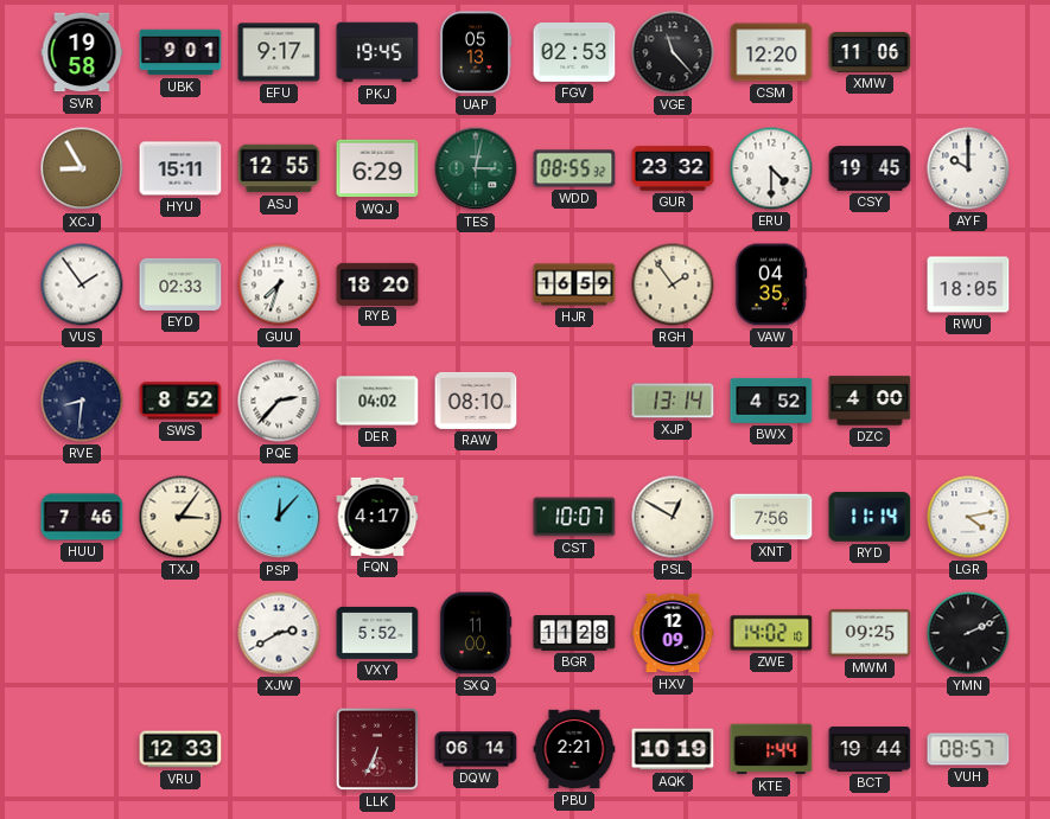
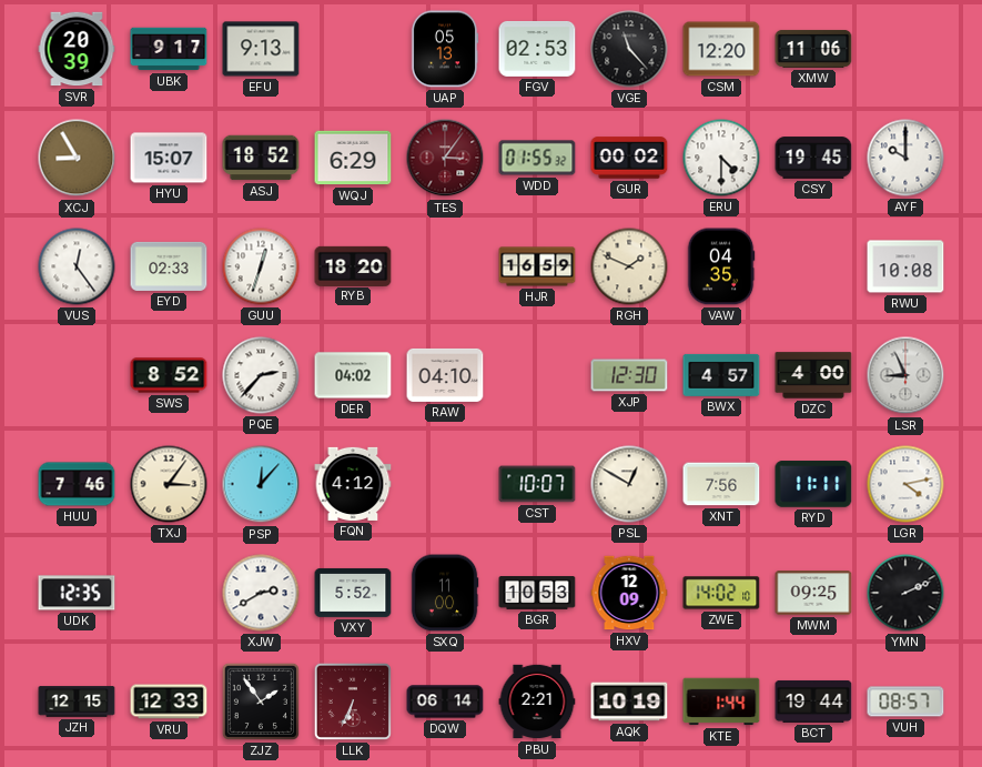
SVR: 19:58 -> 20:39
UBK: 9:01 -> 9:17
EFU: 9:17 -> 9:13
PKJ: 19:45 -> none
HYU: 15:11 -> 15:07
ASJ: 12:55 -> 18:52
TES: 3:02 -> 3:06
TES dial: green -> burgundy
WDD: 08:55 -> 01:55
GUR: 23:32 -> 00:02
VUS: 1:54 -> 12:24
GUU: 7:33 -> 12:33
RGH: 1:54 -> 1:49
RWU: 18:05 -> 10:08
RVE: 8:31 -> none
RAW: 08:10 -> 04:10
XJP: 13:14 -> 12:30
BWX: 4:52 -> 4:57
LSR: none -> 8:56
FQN: 4:17 -> 4:12
RYD: 11:14 -> 11:11
UDK: none -> 12:35
BGR: 11:28 -> 10:53
JZH: none -> 12:15
ZJZ: none -> 1:54
